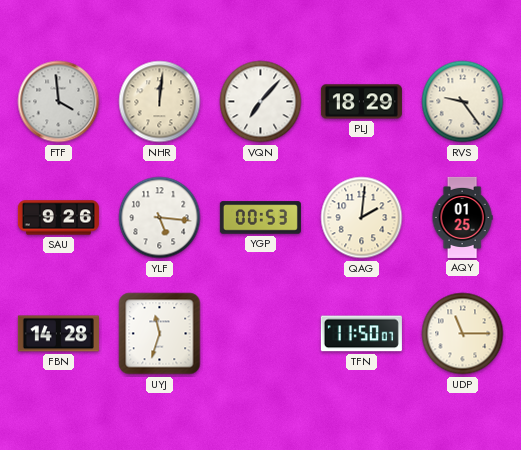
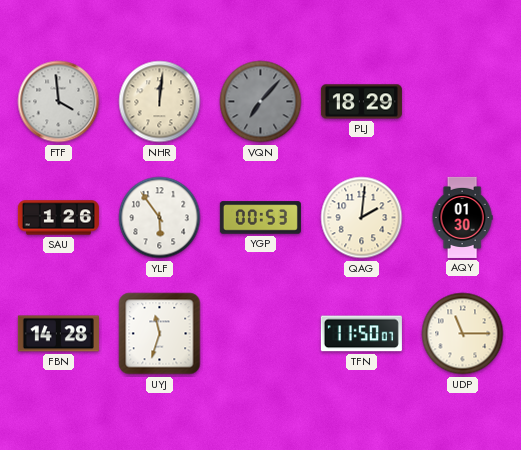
VQN dial: white -> grey
RVS: 9:24 -> none
SAU: 9:26 -> 1:26
YLF: 5:16 -> 5:54
AQY: 01:25 -> 01:30
